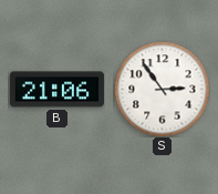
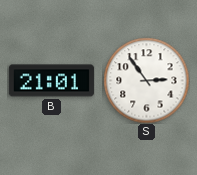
B: 21:06 -> 21:01
